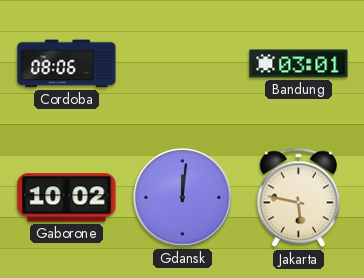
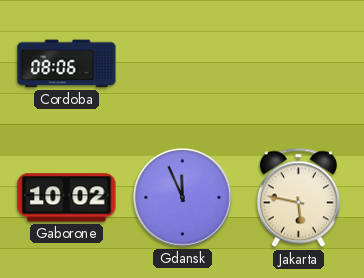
Bandung: 03:01 -> none
Gdansk: 12:01 -> 11:56
